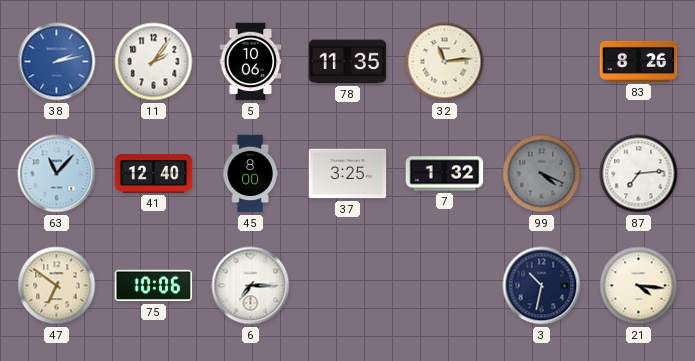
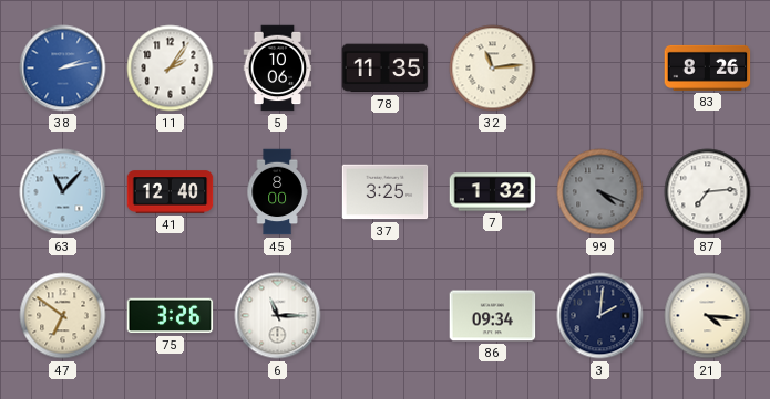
75: 10:06 -> 3:26
6: 7:15 -> 11:15
86: none -> 09:34
3: 10:32 -> 2:01
